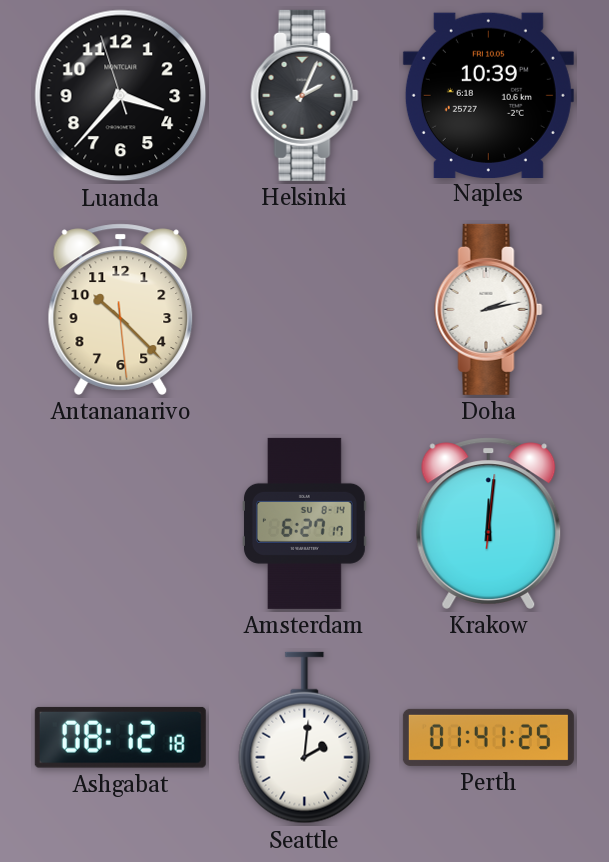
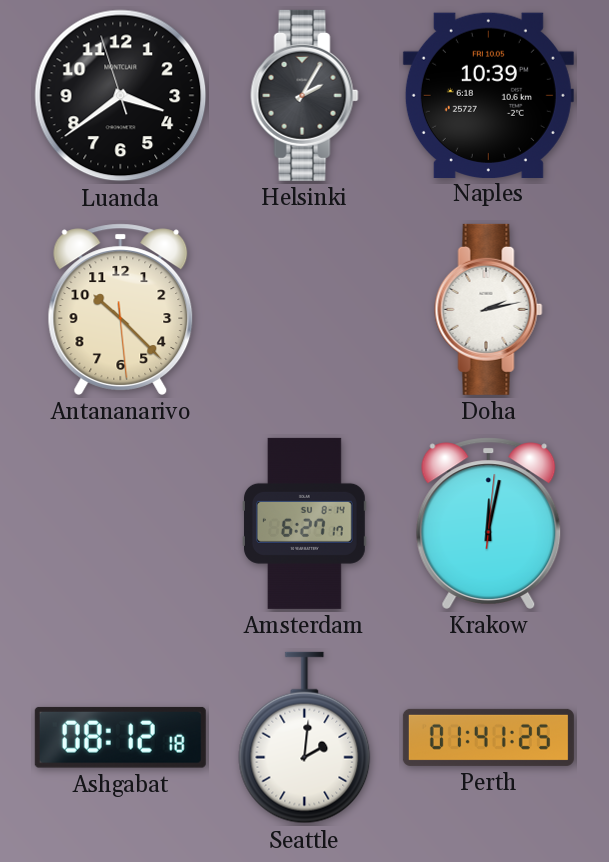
Luanda: 3:36 -> 3:38
Helsinki: 2:04 -> 2:05
Krakow: 12:01 -> 12:02
